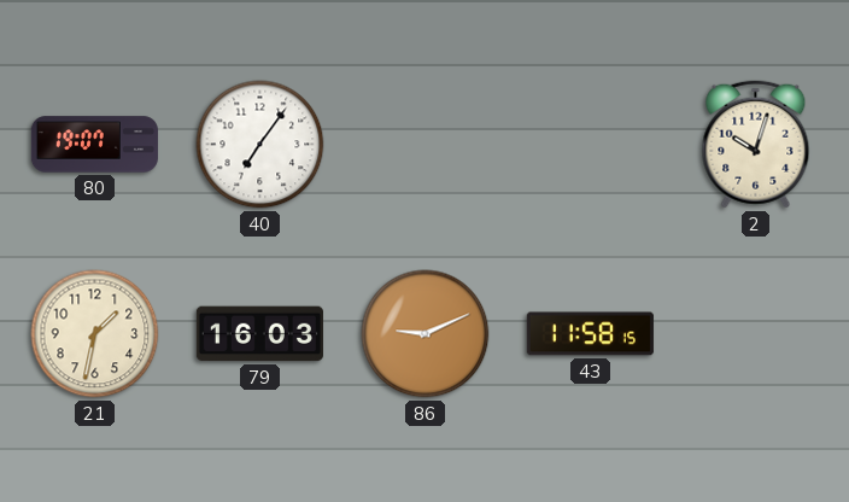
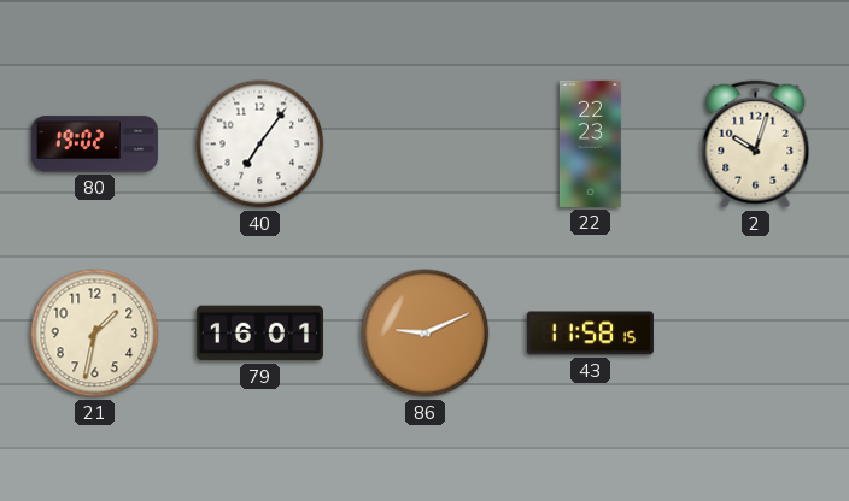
80: 19:07 -> 19:02
22: none -> 22:23
79: 16:03 -> 16:01
